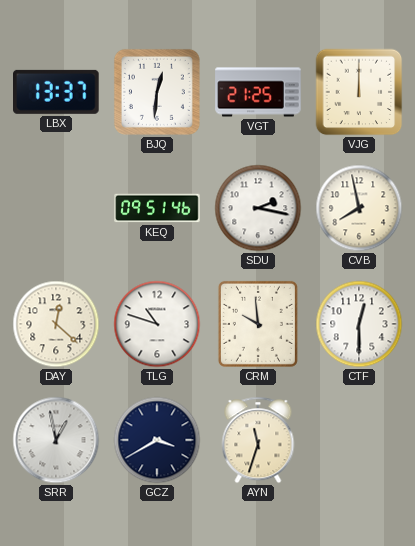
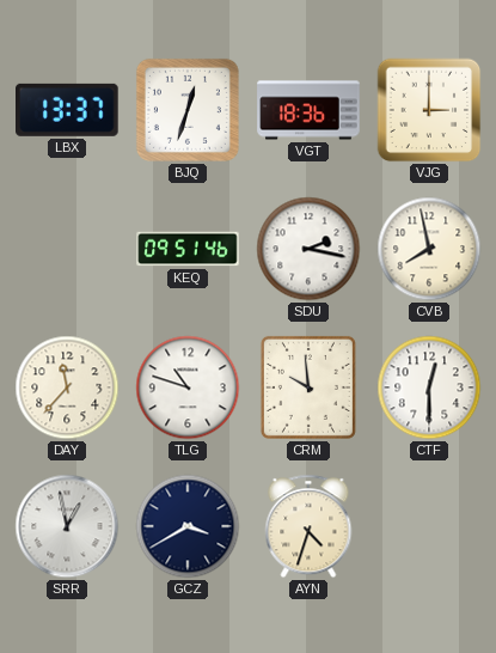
BJQ: 12:31 -> 12:33
VGT: 21:25 -> 18:36
VJG: 12:00 -> 3:00
DAY: 12:22 -> 11:37
AYN: 11:33 -> 4:33
